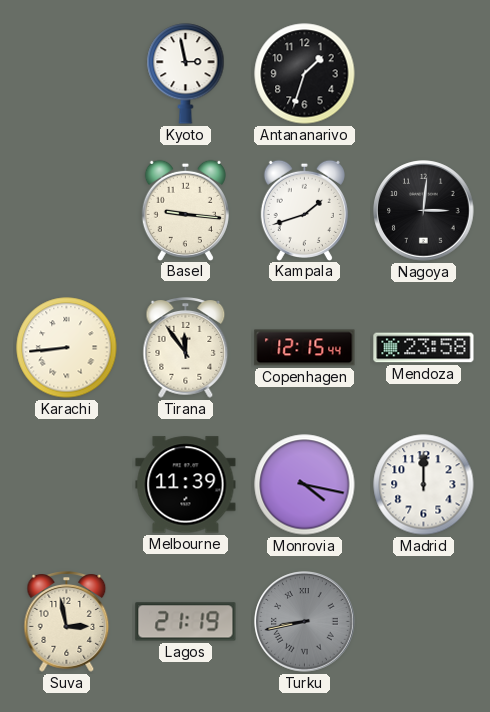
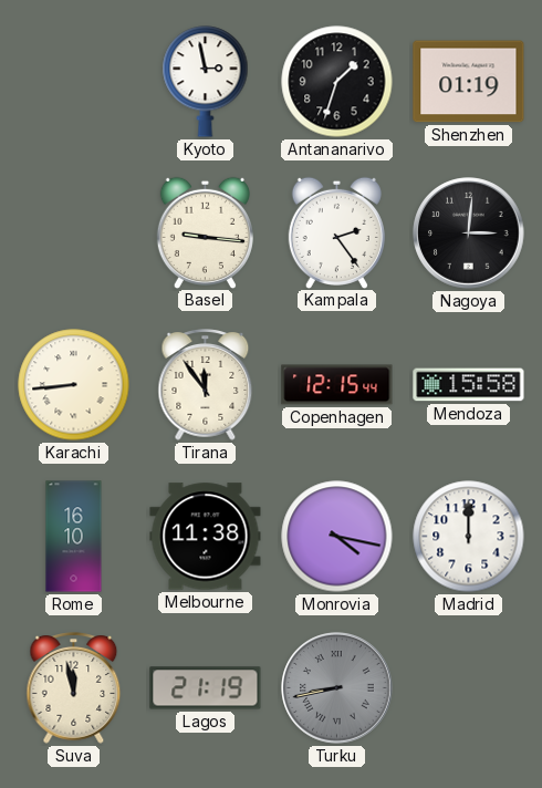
Shenzhen: none -> 01:19
Kampala: 1:42 -> 2:24
Mendoza: 23:58 -> 15:58
Rome: none -> 16:10
Melbourne: 11:39 -> 11:38
Suva: 2:58 -> 11:58
